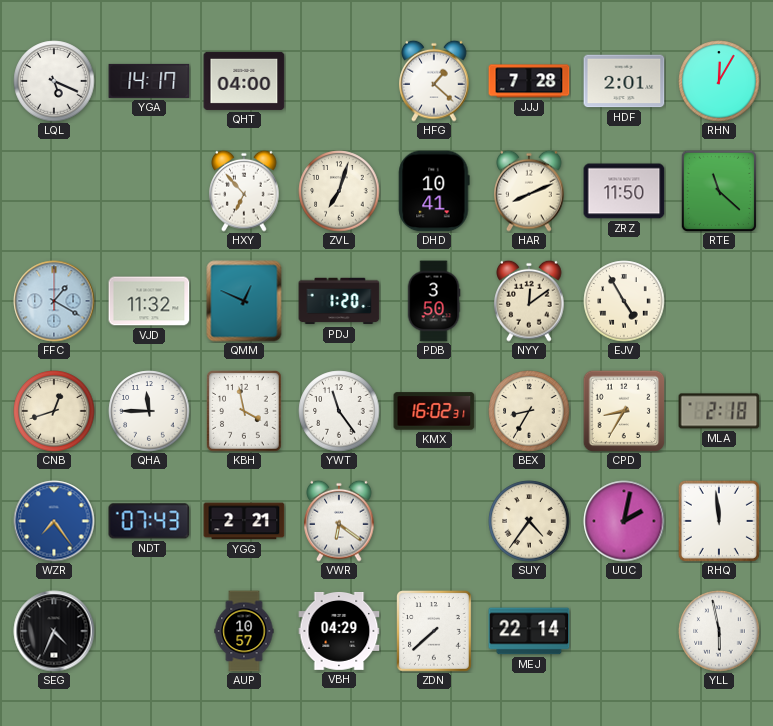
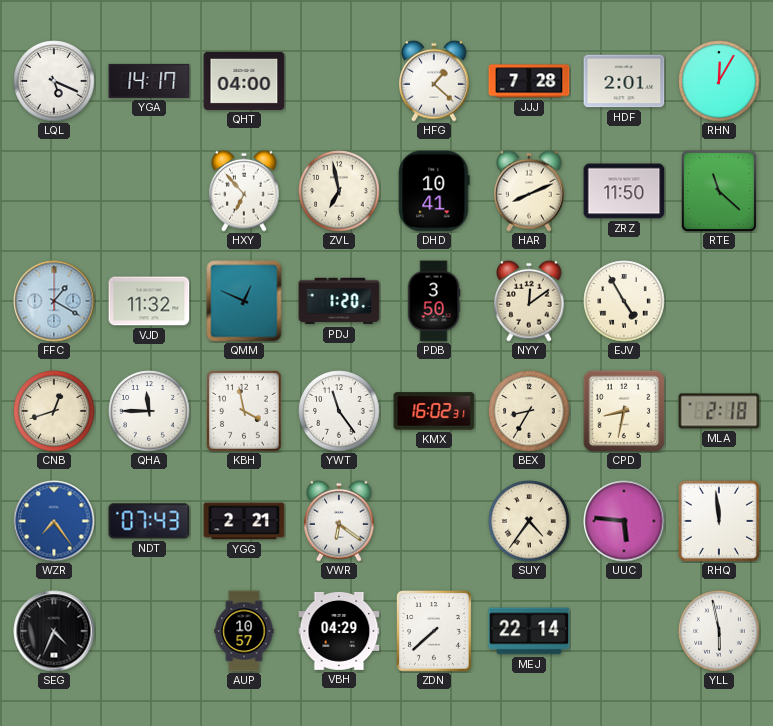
ZVL: 7:03 -> 6:58
CPD: 8:35 -> 8:32
UUC: 2:02 -> 5:46
